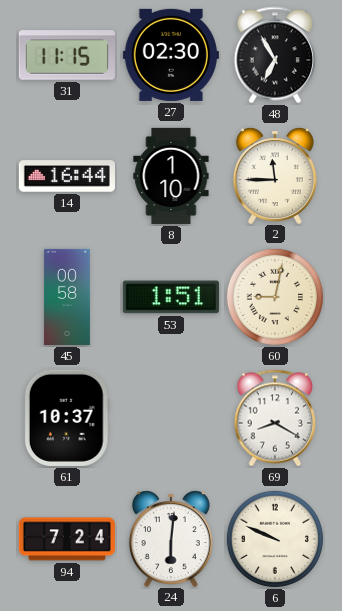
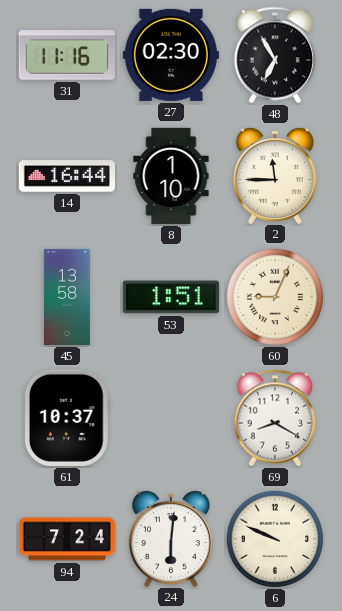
31: 11:15 -> 11:16
45: 00:58 -> 13:58
60: 9:02 -> 9:04
